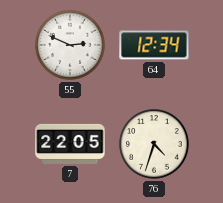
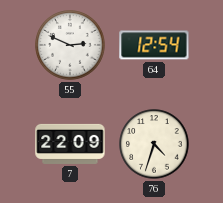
64: 12:34 -> 12:54
7: 22:05 -> 22:09
